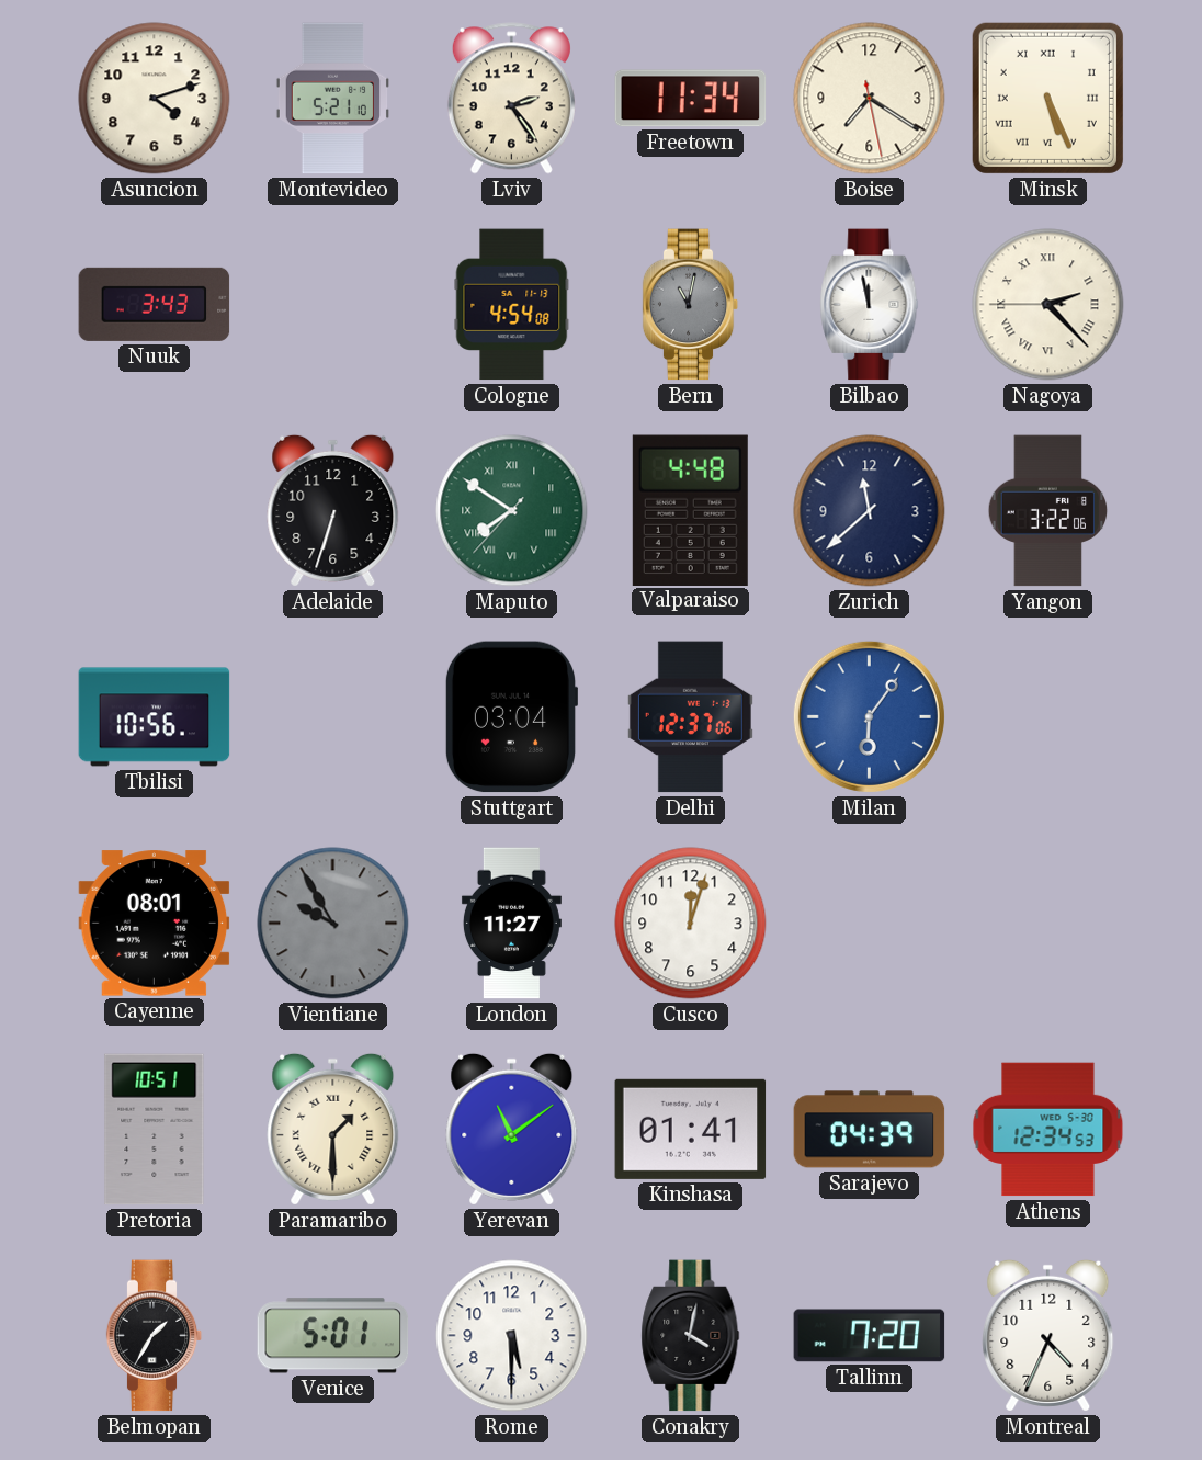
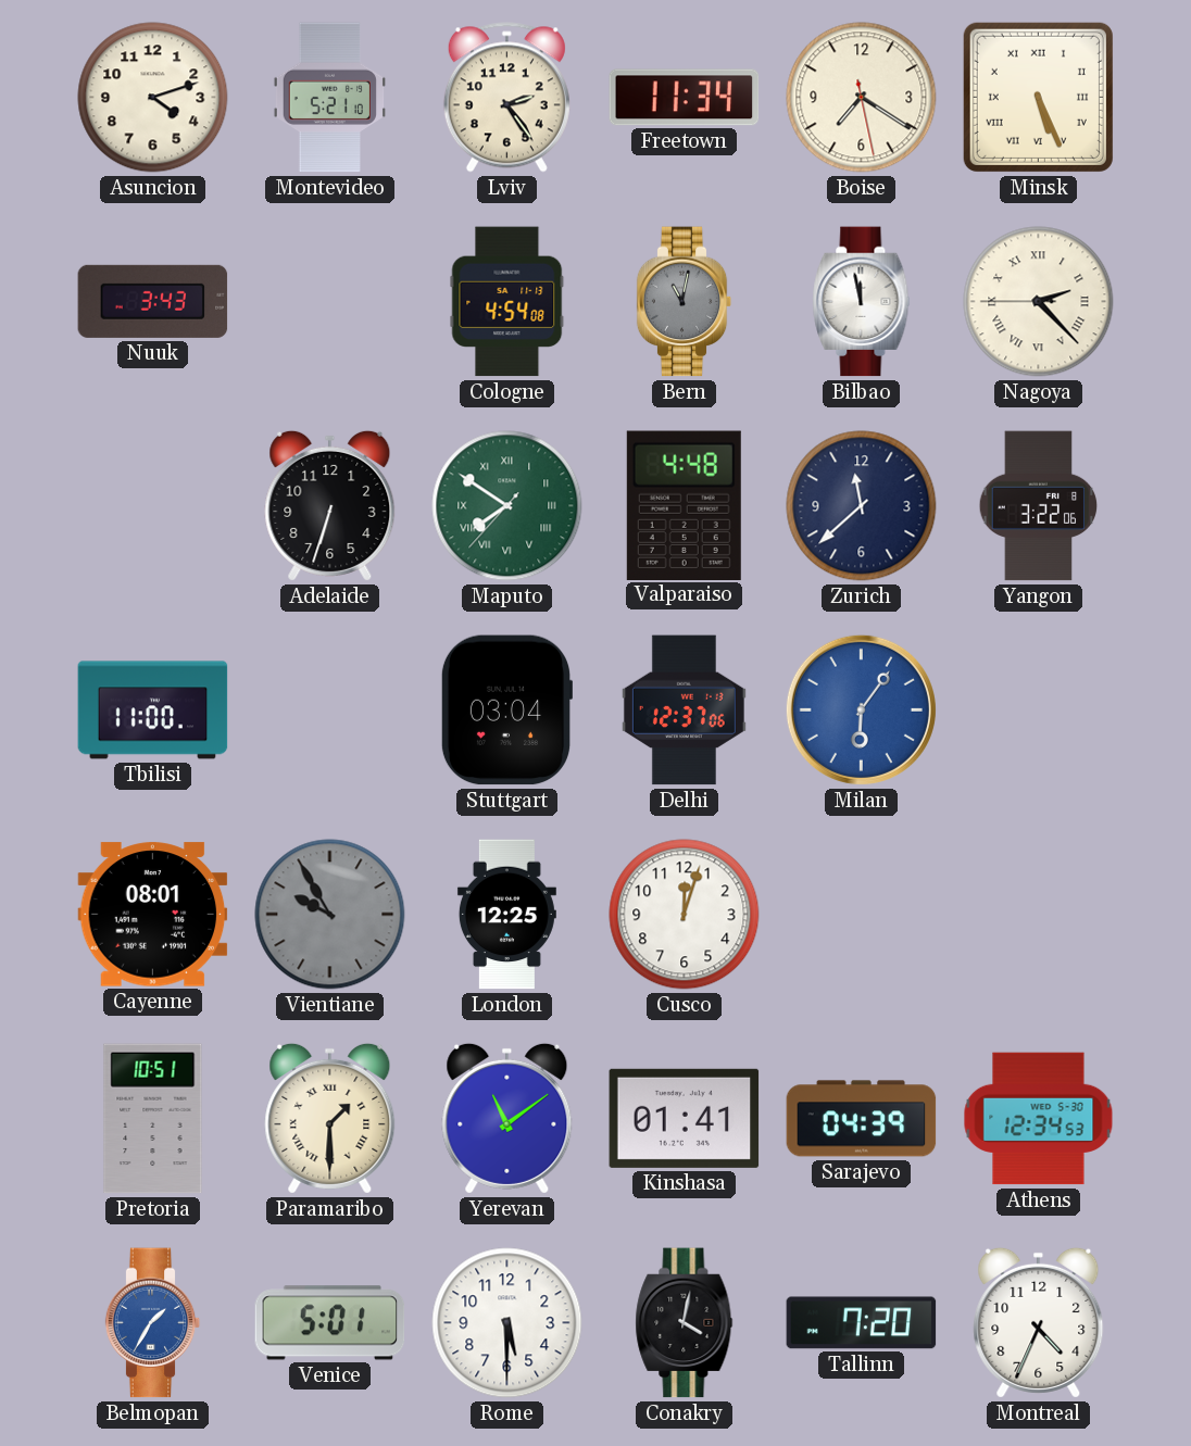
Tbilisi: 10:56 -> 11:00
London: 11:27 -> 12:25
Belmopan dial: black -> blue
